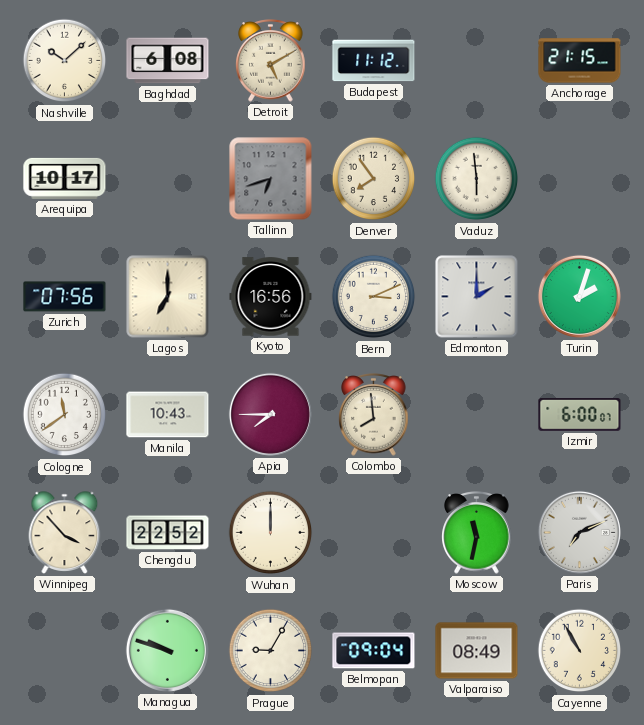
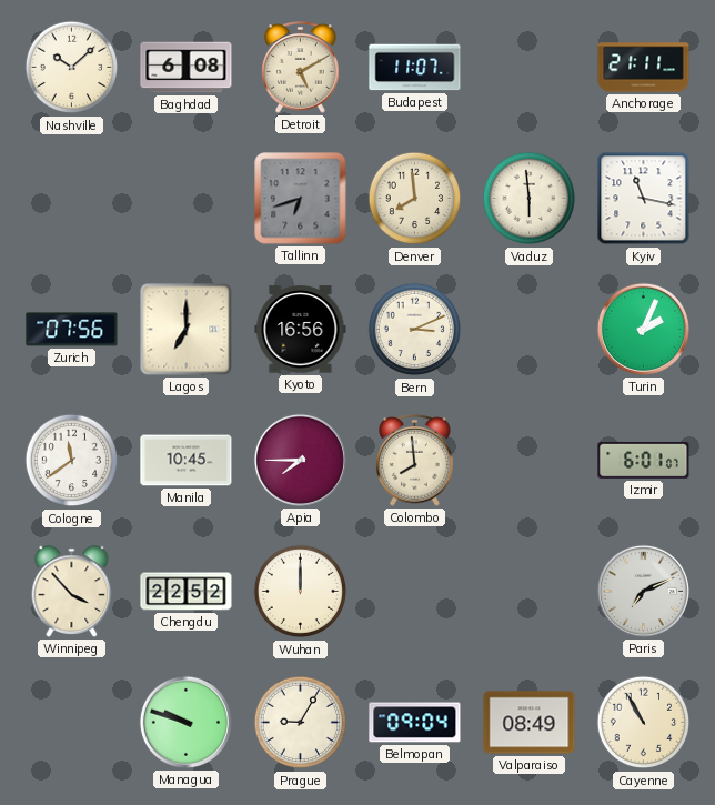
Budapest: 11:12 -> 11:07
Anchorage: 21:15 -> 21:11
Arequipa: 10:17 -> none
Denver: 7:54 -> 7:59
Kyiv: none -> 11:17
Edmonton: 2:00 -> none
Turin: 2:03 -> 2:04
Manila: 10:43 -> 10:45
Izmir: 6:00 -> 6:01
Moscow: 11:32 -> none
